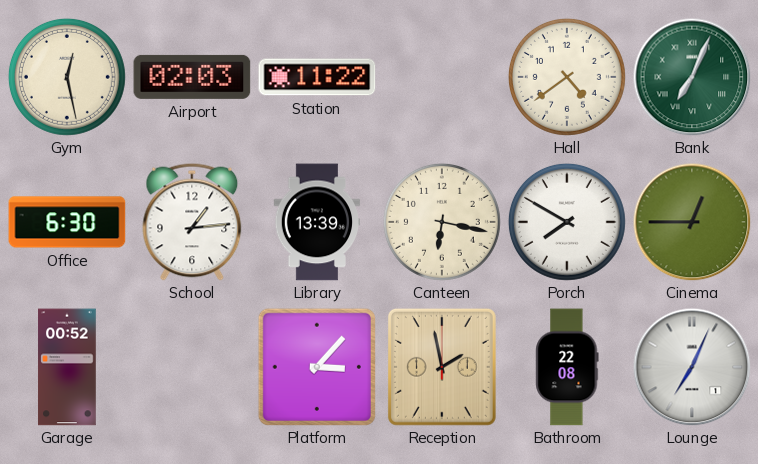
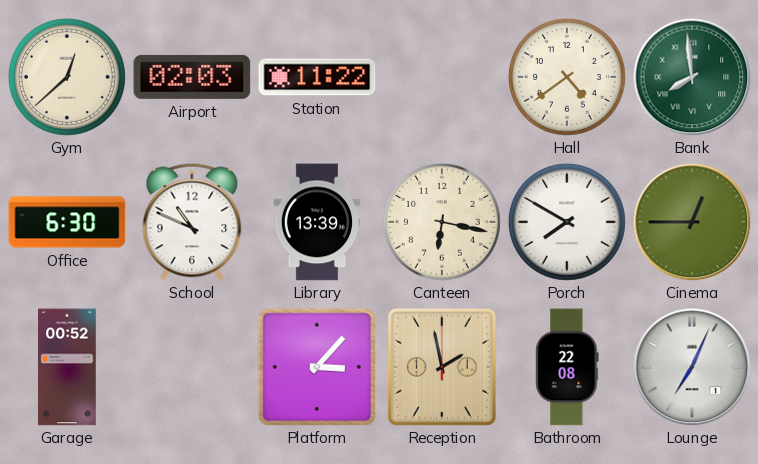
Gym: 12:28 -> 12:38
Bank: 7:04 -> 7:59
School: 1:14 -> 10:49
